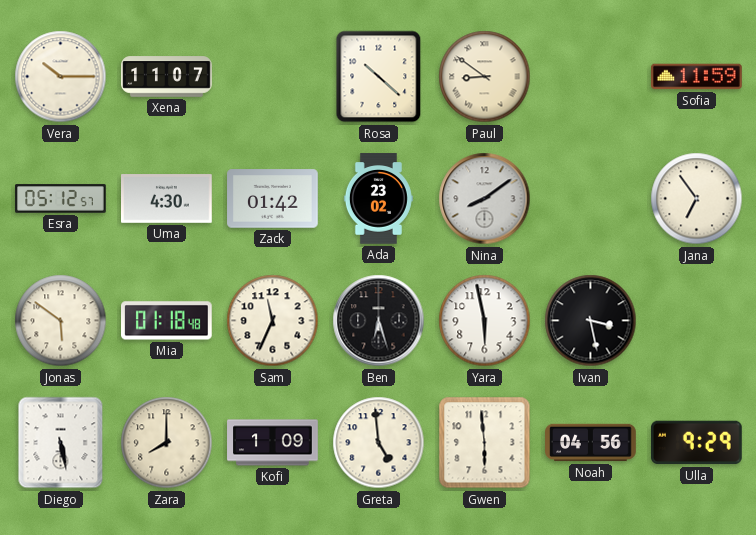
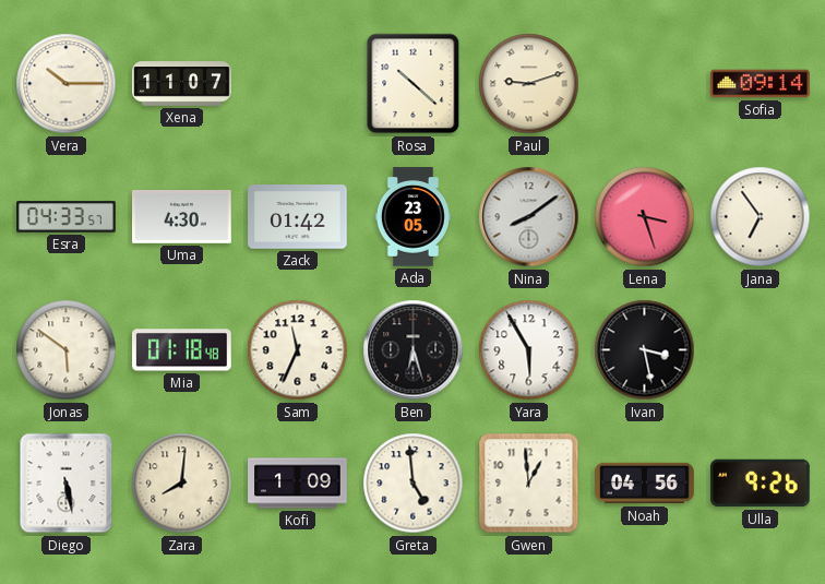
Paul: 8:51 -> 9:12
Sofia: 11:59 -> 09:14
Esra: 05:12 -> 04:33
Ada: 23:02 -> 23:05
Lena: none -> 3:27
Yara: 5:58 -> 5:55
Zara: 8:00 -> 8:01
Gwen: 5:59 -> 12:59
Ulla: 9:29 -> 9:26
